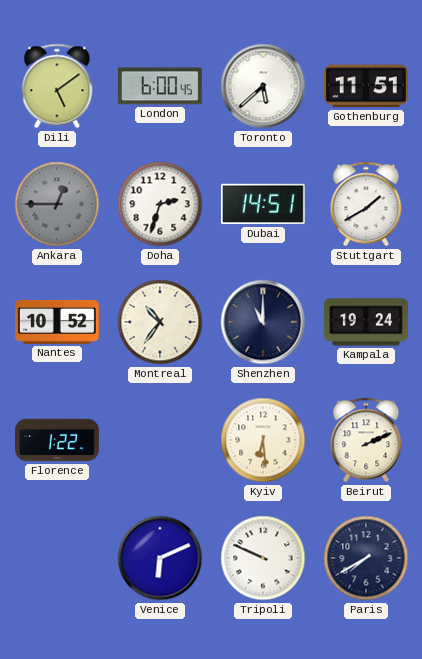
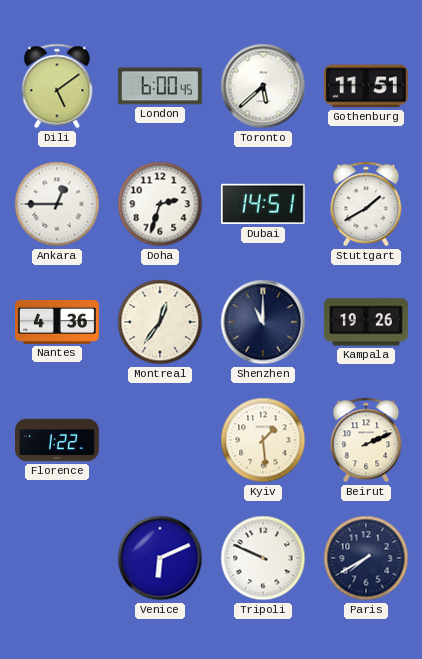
Ankara dial: grey -> white
Nantes: 10:52 -> 4:36
Montreal: 10:36 -> 12:36
Kampala: 19:24 -> 19:26
Kyiv: 6:29 -> 1:29
